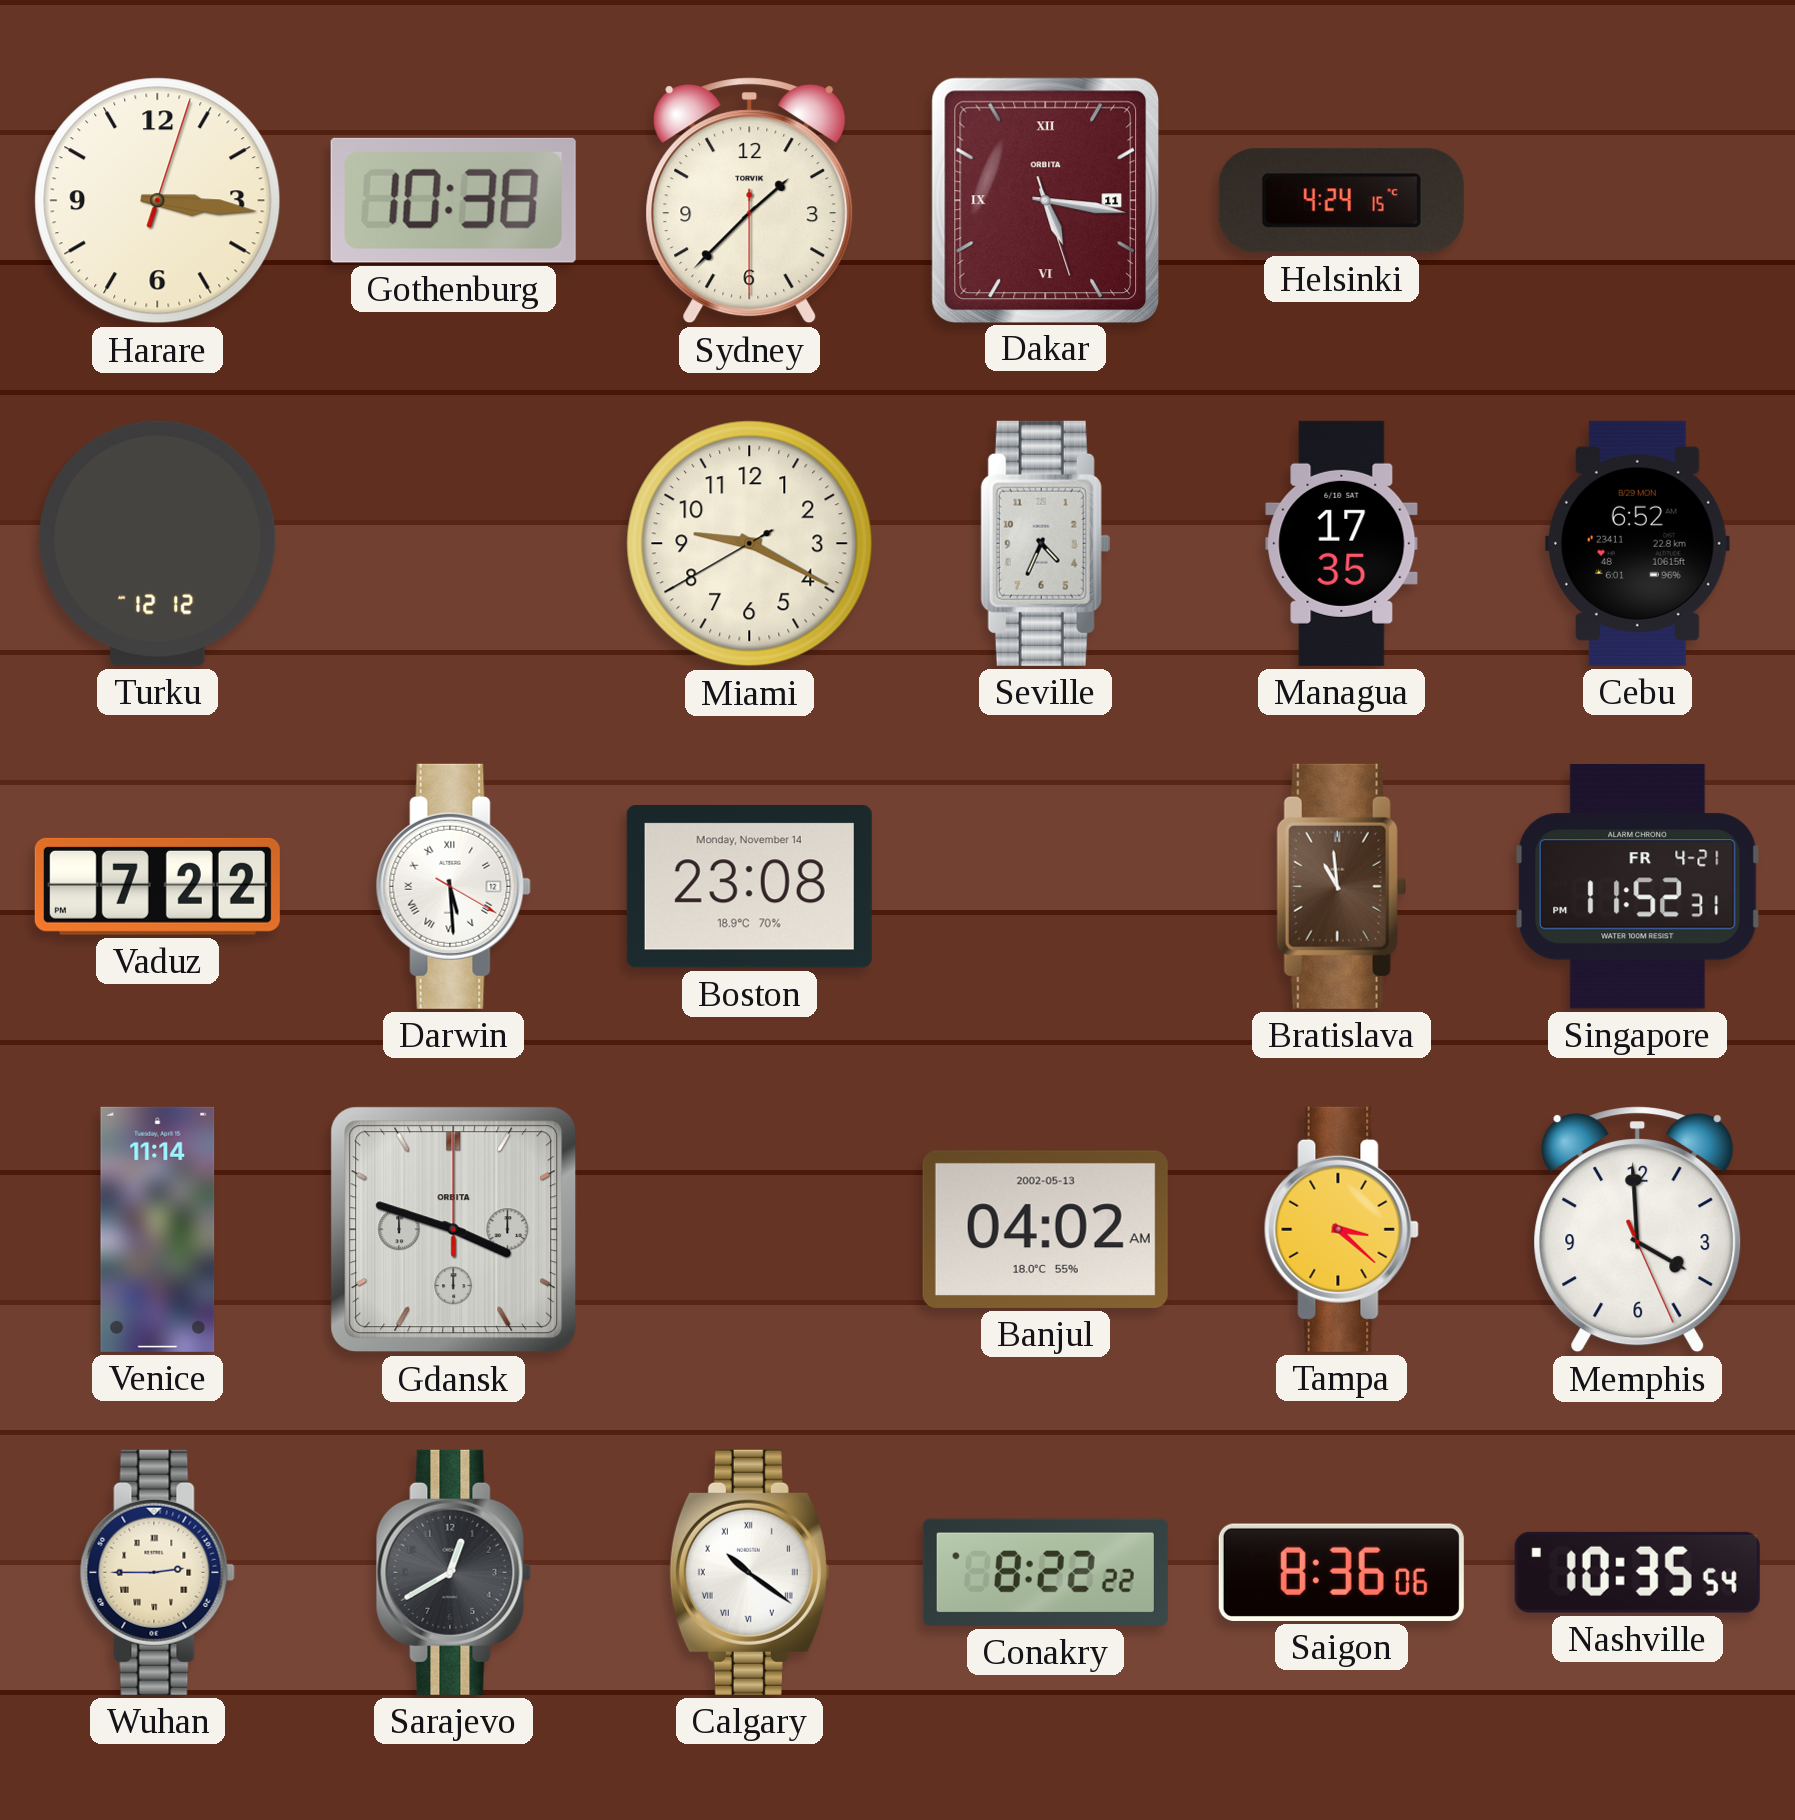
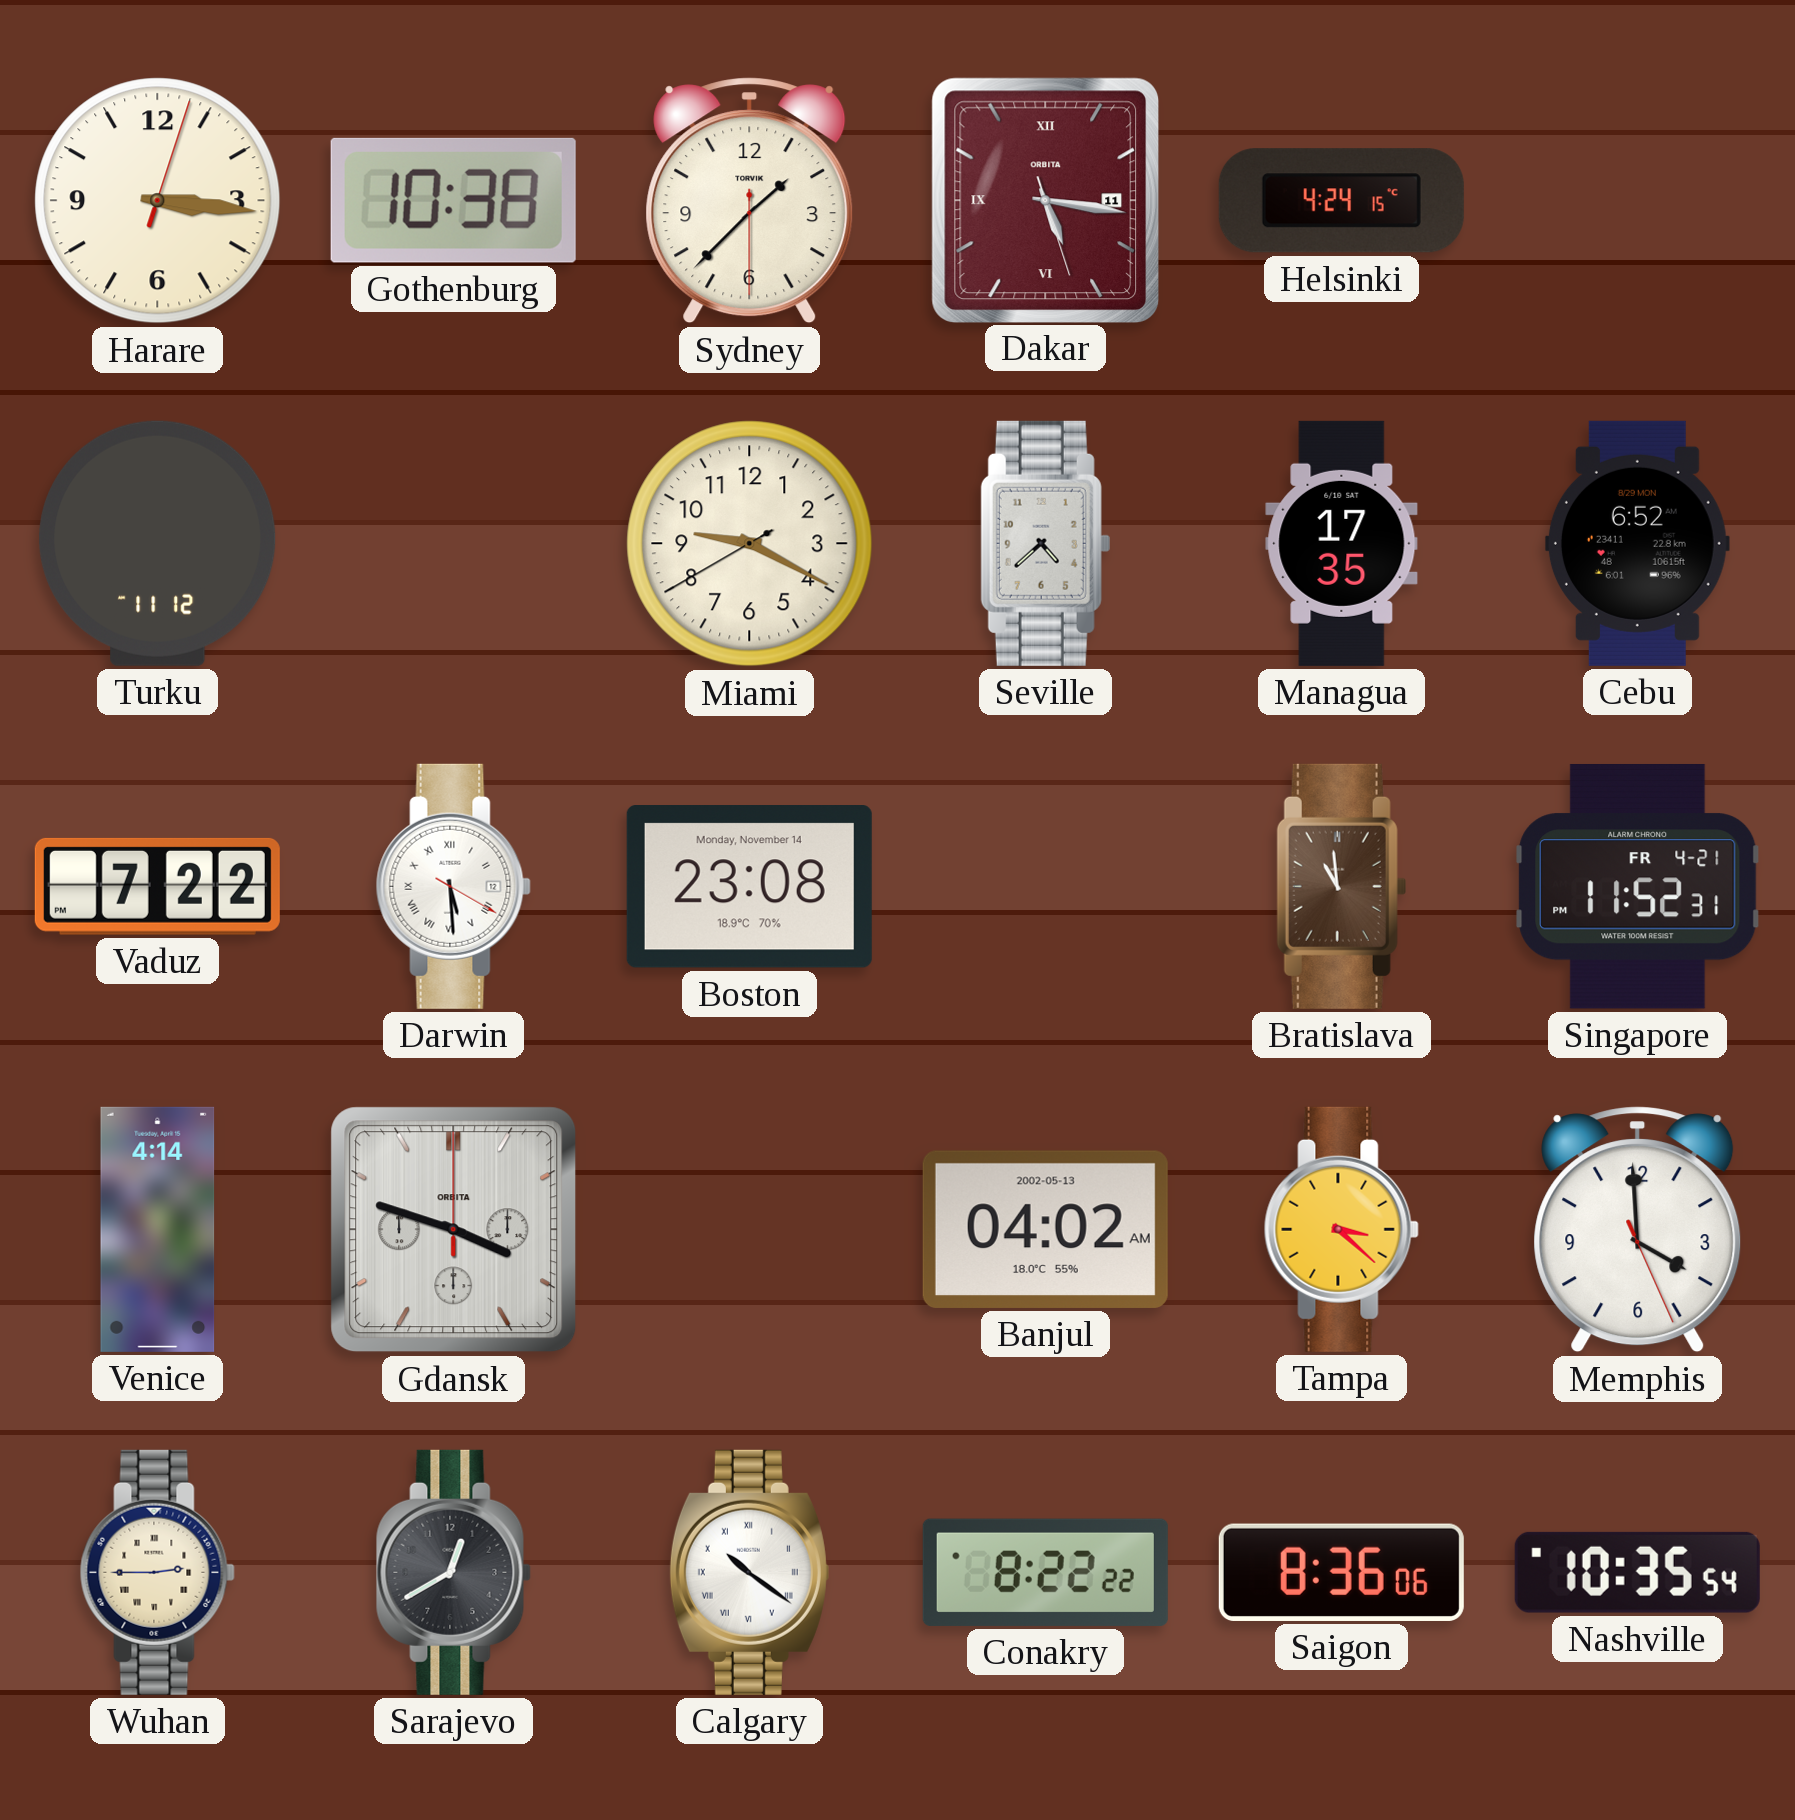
Turku: 12:12 -> 11:12
Seville: 4:34 -> 4:38
Venice: 11:14 -> 4:14
